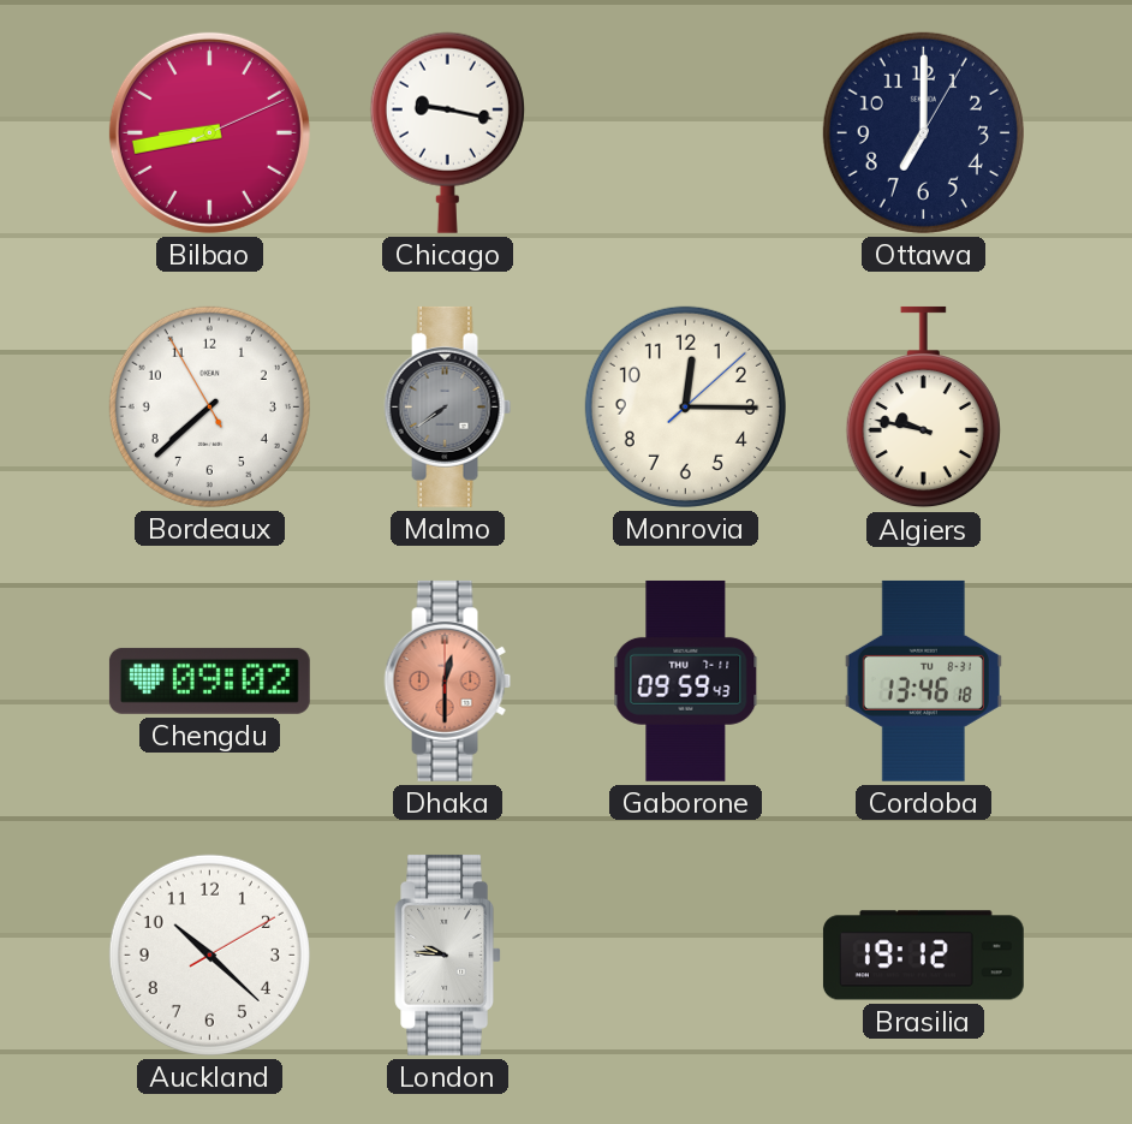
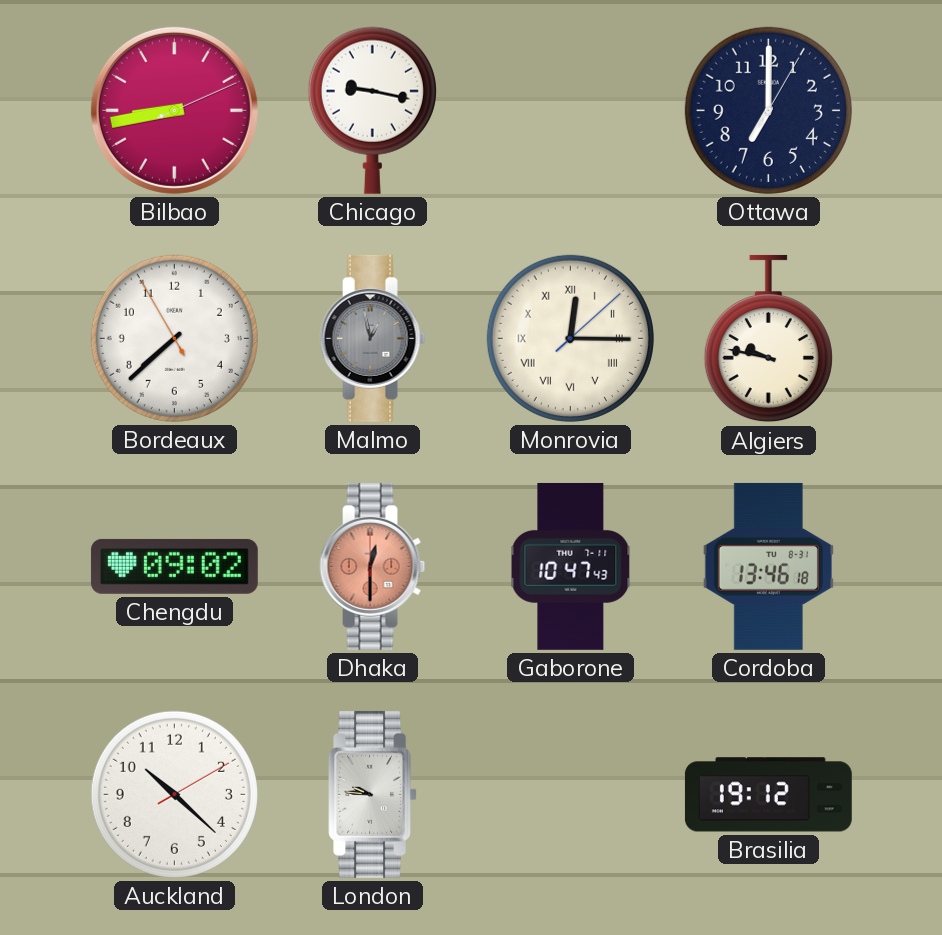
Malmo: 7:39 -> 12:58
Monrovia numerals: Arabic -> Roman
Gaborone: 09:59 -> 10:47
